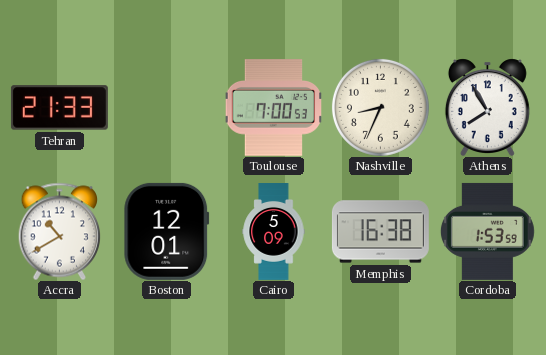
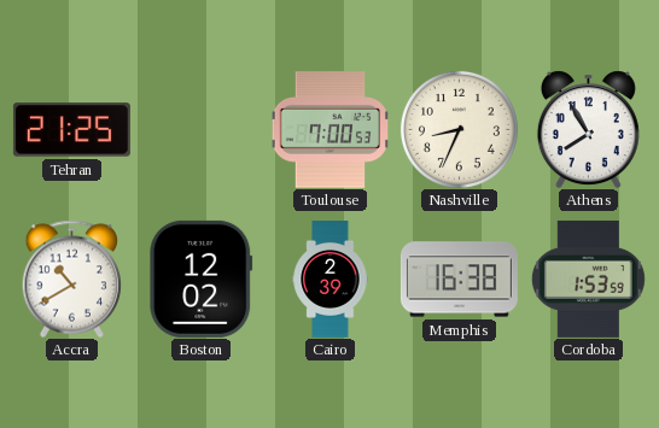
Tehran: 21:33 -> 21:25
Boston: 12:01 -> 12:02
Cairo: 5:09 -> 2:39
